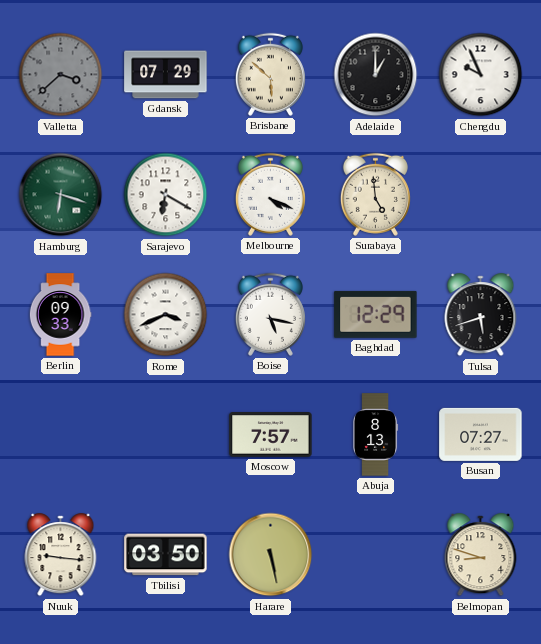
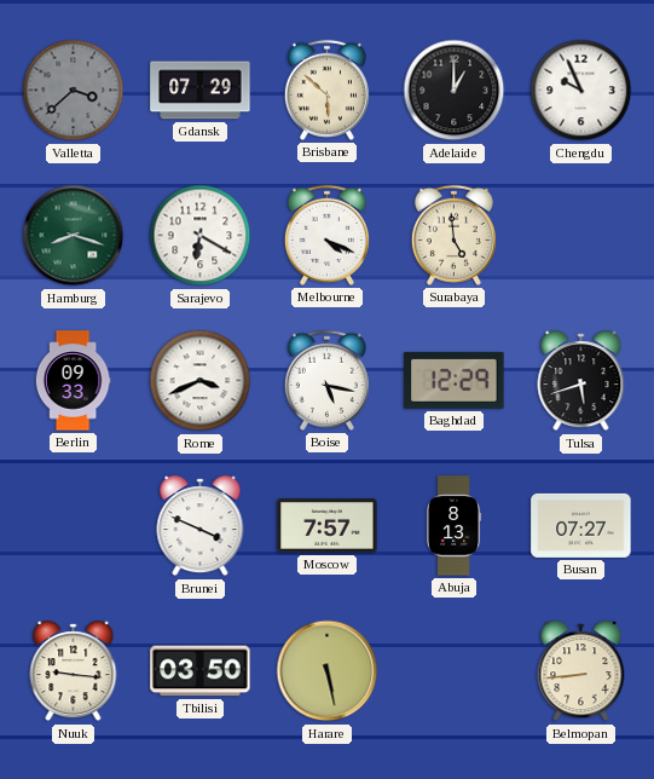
Hamburg: 6:18 -> 8:18
Brunei: none -> 3:49
Belmopan: 8:48 -> 8:44
